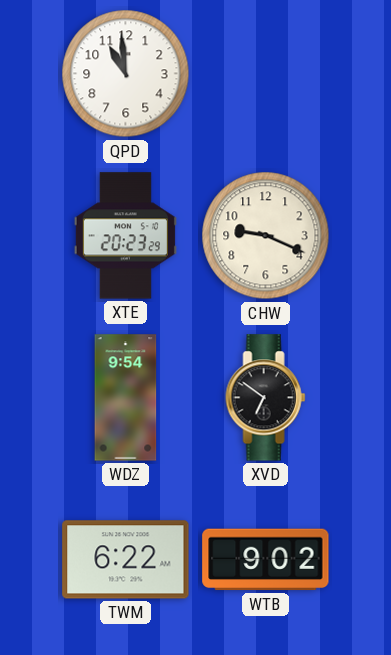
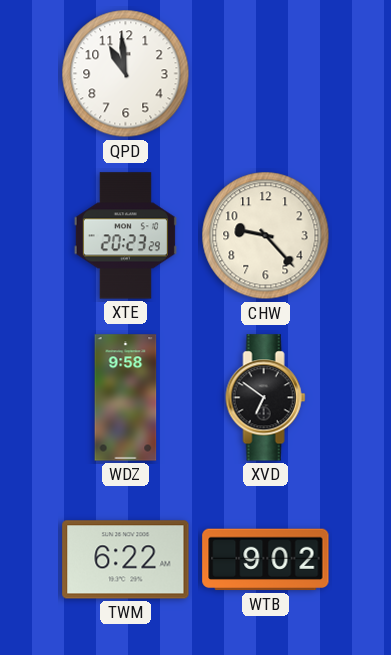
CHW: 9:19 -> 9:23
WDZ: 9:54 -> 9:58
